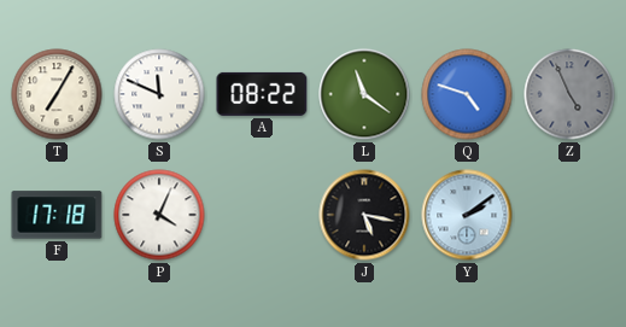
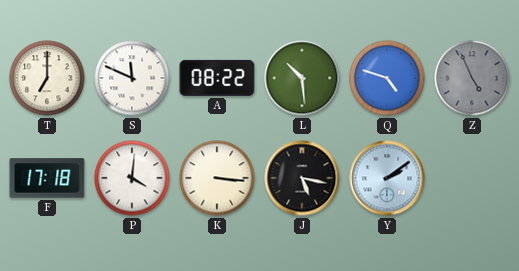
T: 7:05 -> 7:00
L: 11:21 -> 10:29
P: 4:04 -> 4:01
K: none -> 3:16
